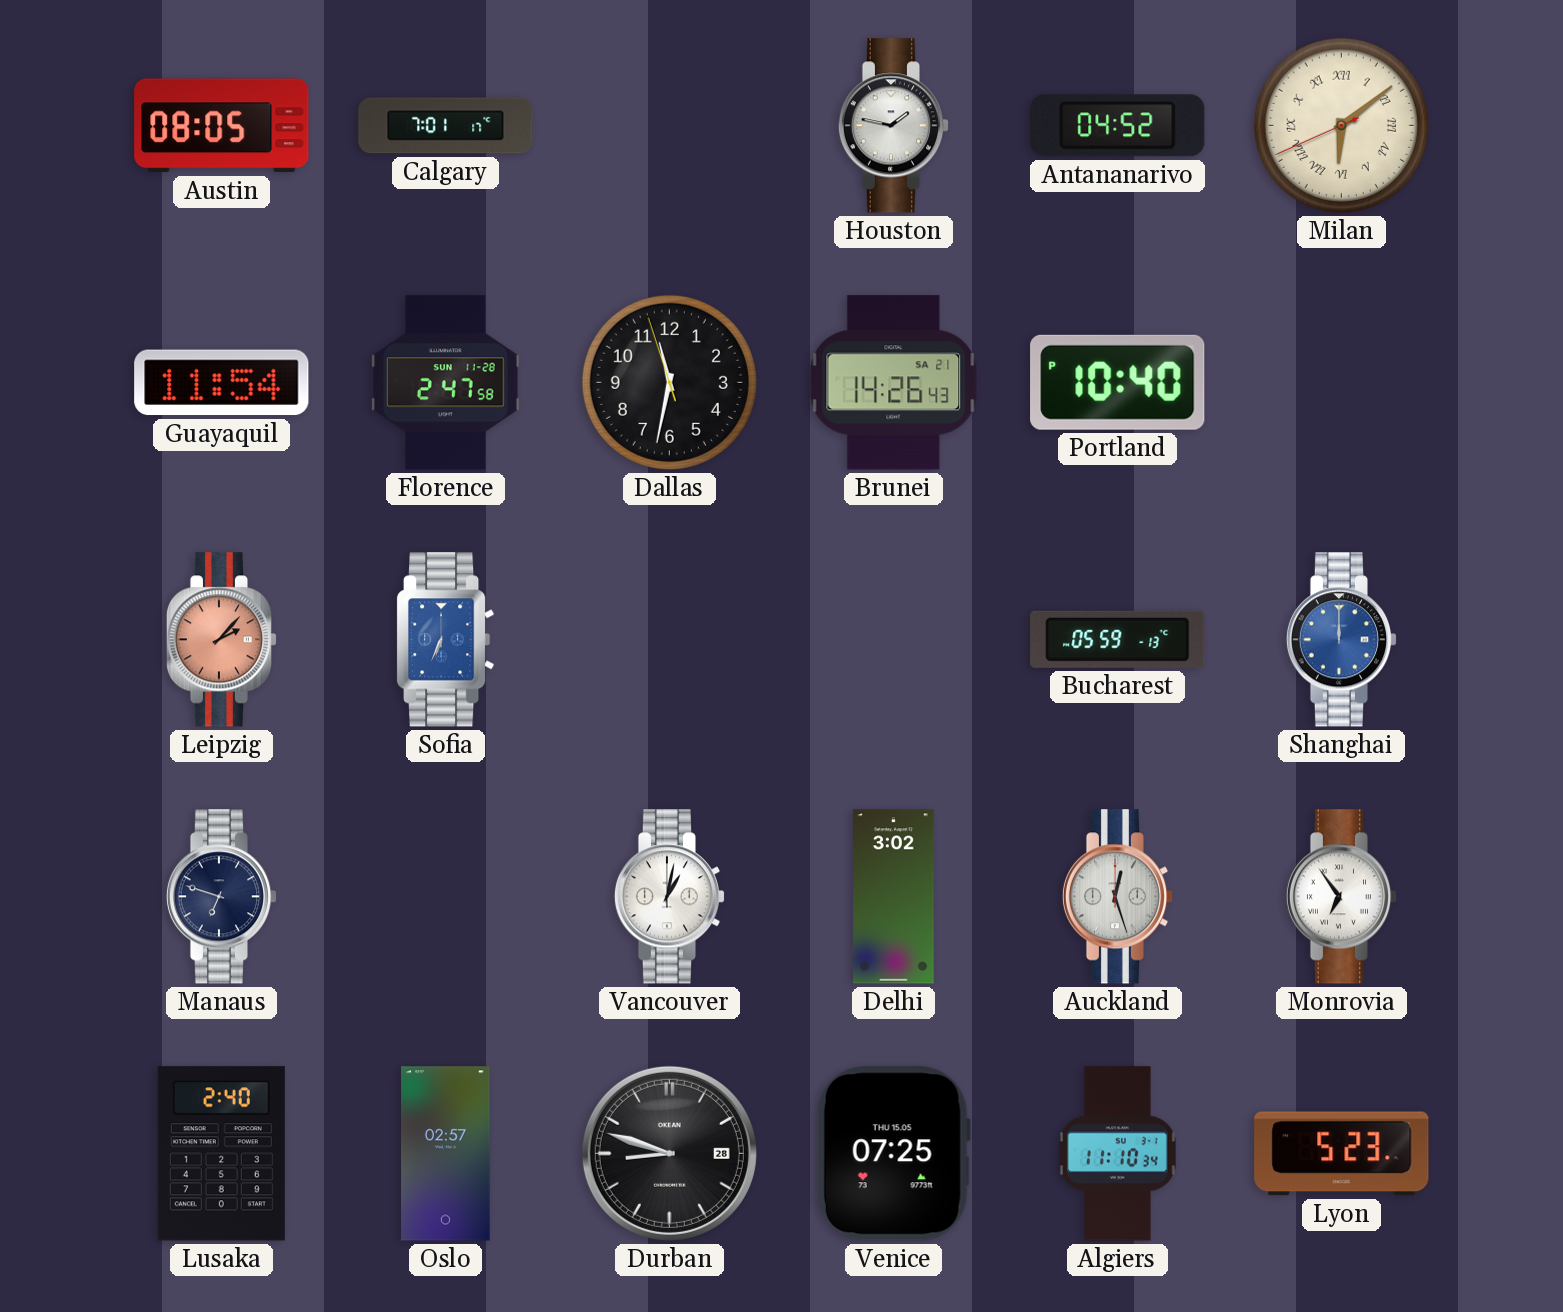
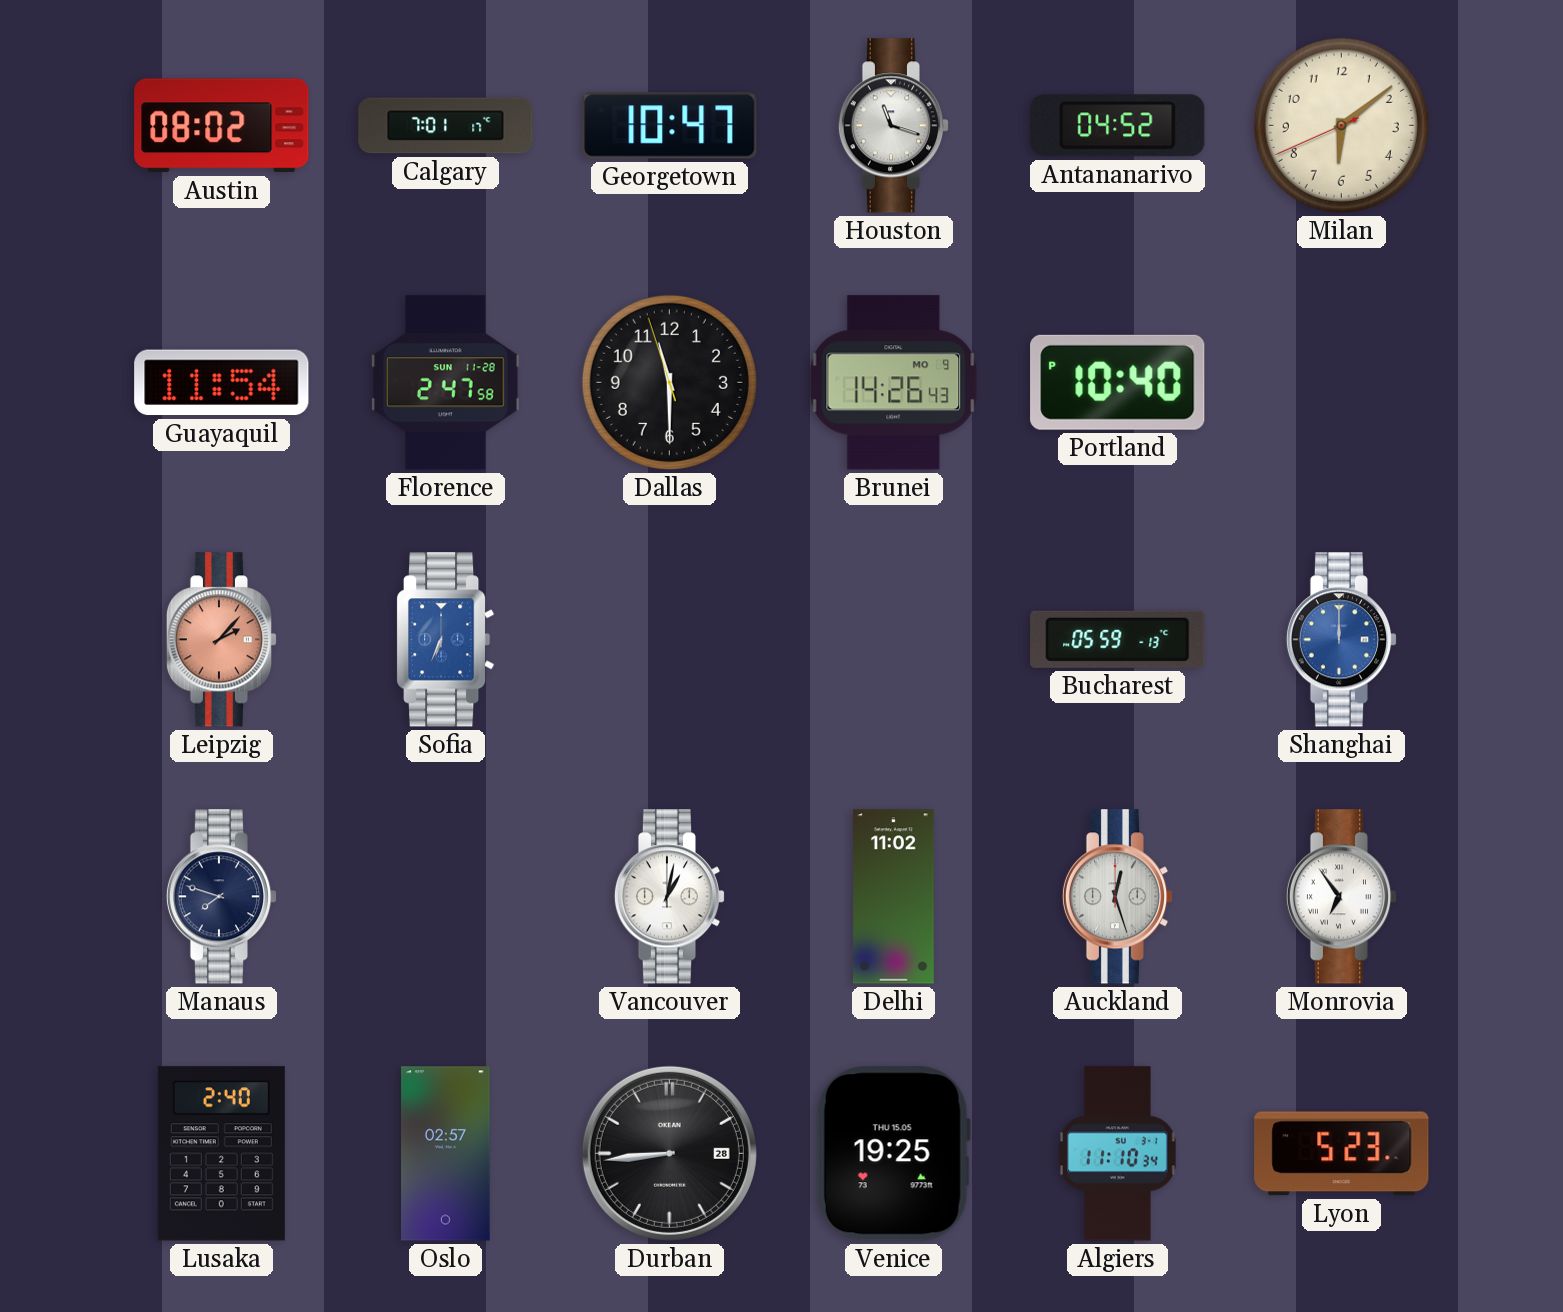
Austin: 08:05 -> 08:02
Georgetown: none -> 10:47
Houston: 1:47 -> 11:18
Milan numerals: Roman -> Arabic
Dallas: 11:31 -> 11:29
Brunei date: SA 21 -> MO 9
Manaus: 6:48 -> 7:48
Delhi: 3:02 -> 11:02
Durban: 8:48 -> 8:44
Venice: 07:25 -> 19:25
